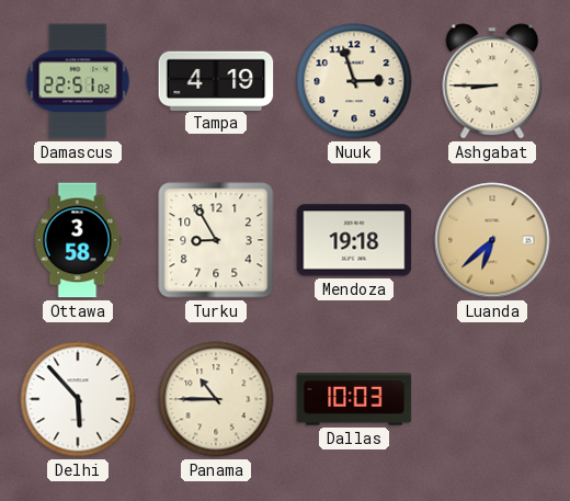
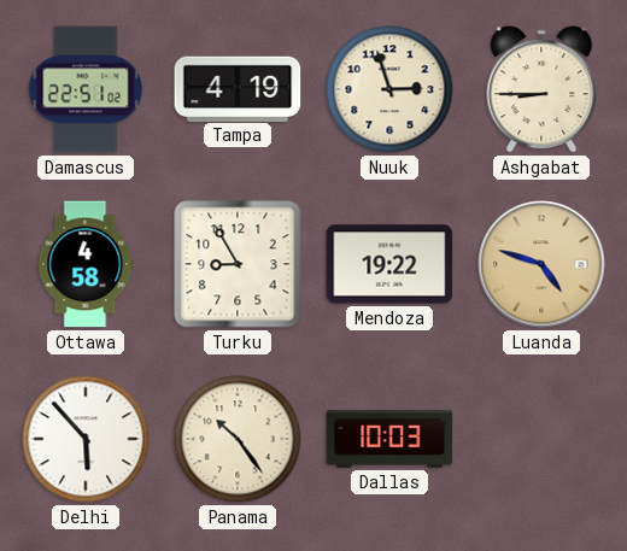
Ottawa: 3:58 -> 4:58
Mendoza: 19:18 -> 19:22
Luanda: 6:38 -> 4:48
Panama: 10:45 -> 10:24
